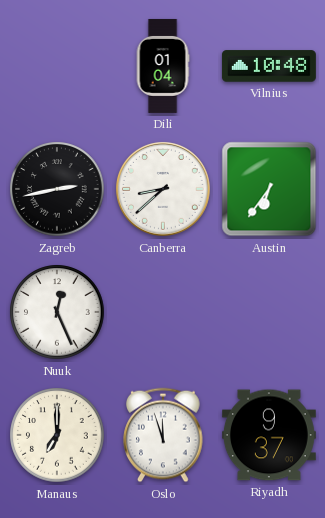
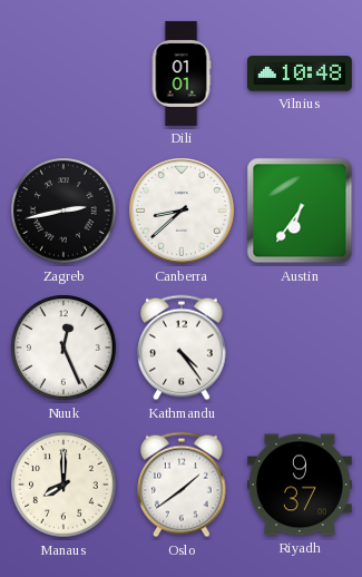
Dili: 01:04 -> 01:01
Kathmandu: none -> 4:24
Manaus: 7:00 -> 8:00
Oslo: 11:57 -> 1:39
